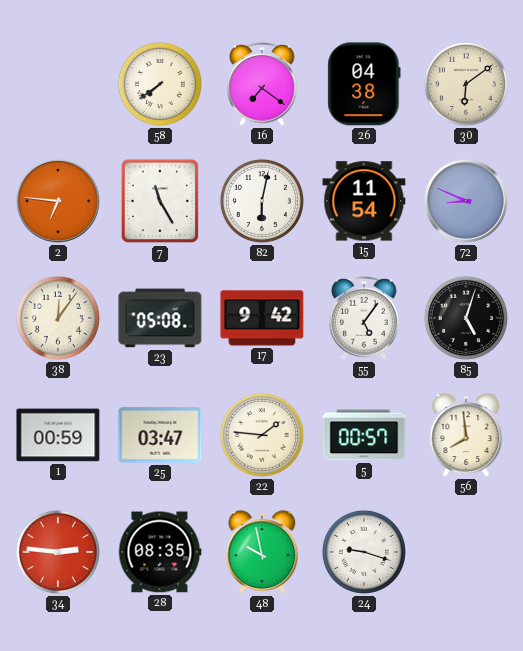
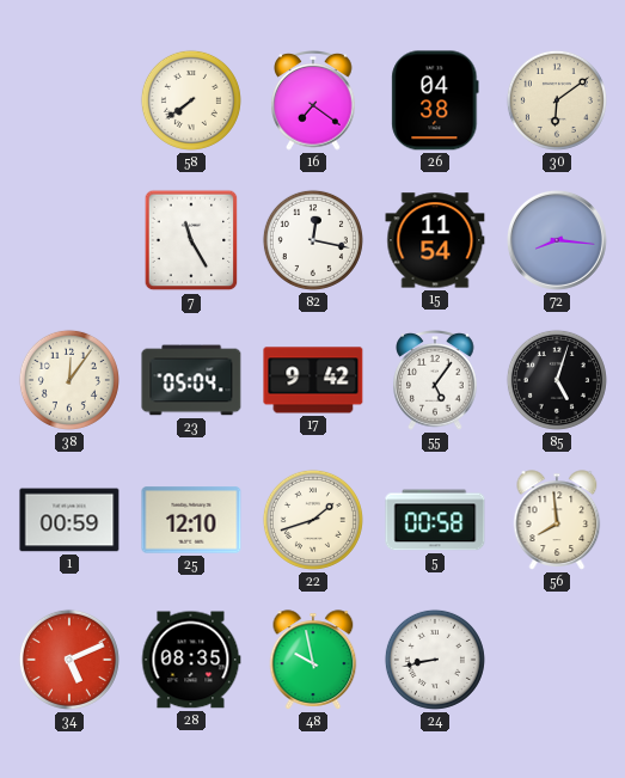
2: 6:46 -> none
82: 6:02 -> 12:17
72: 8:49 -> 8:16
23: 05:08 -> 05:04
25: 03:47 -> 12:10
22: 1:46 -> 1:42
5: 00:57 -> 00:58
34: 2:46 -> 5:11
24: 9:18 -> 8:43
